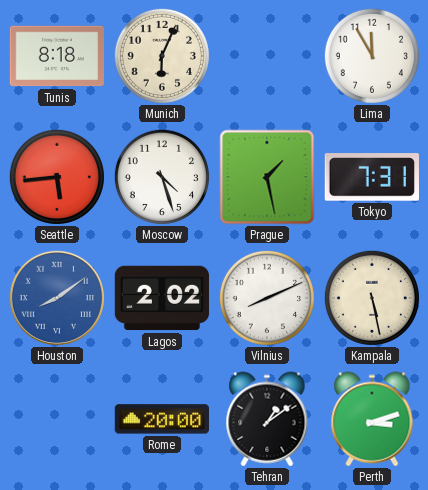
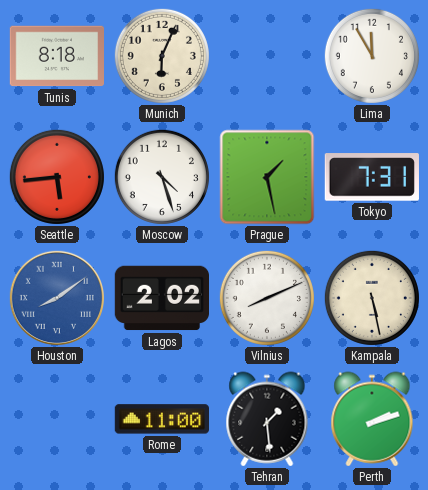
Rome: 20:00 -> 11:00
Tehran: 1:09 -> 1:29
Perth: 3:12 -> 2:12
